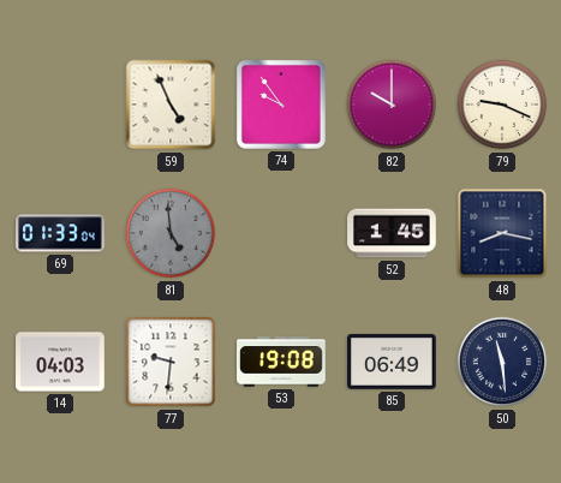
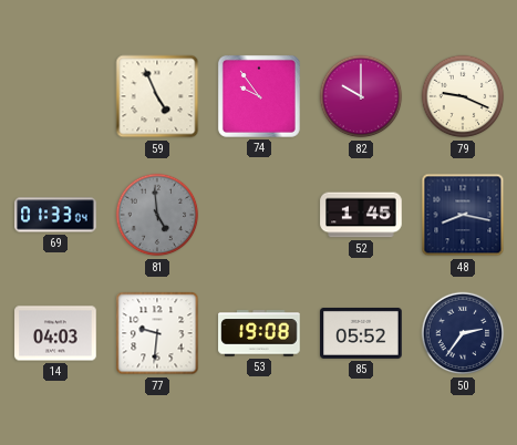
85: 06:49 -> 05:52
50: 11:29 -> 2:36
